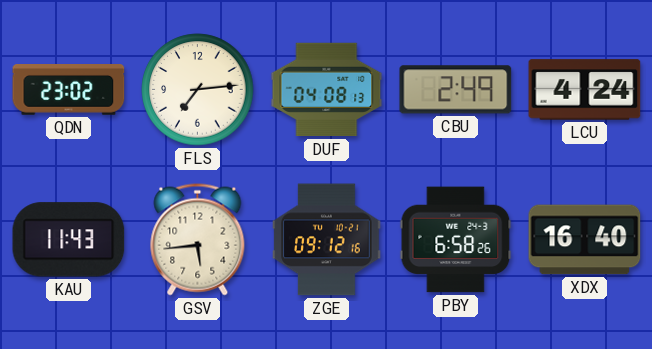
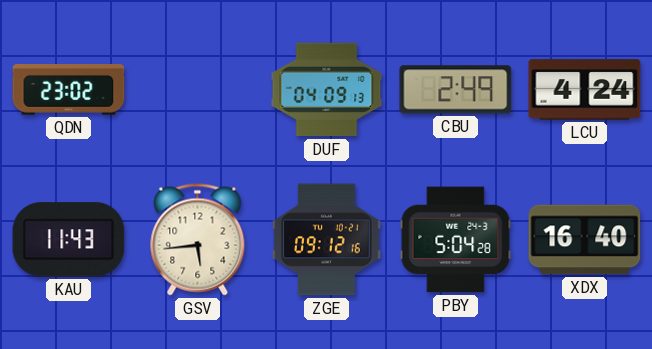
FLS: 7:14 -> none
DUF: 04:08 -> 04:09
PBY: 6:58 -> 5:04
